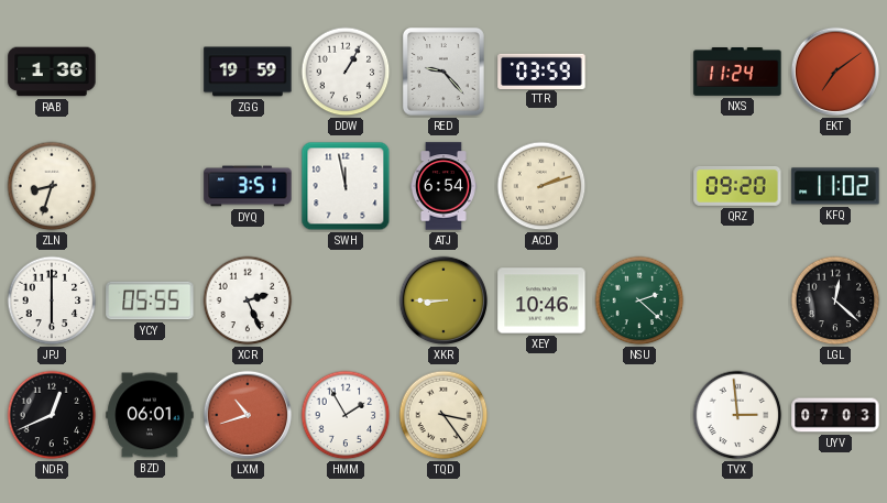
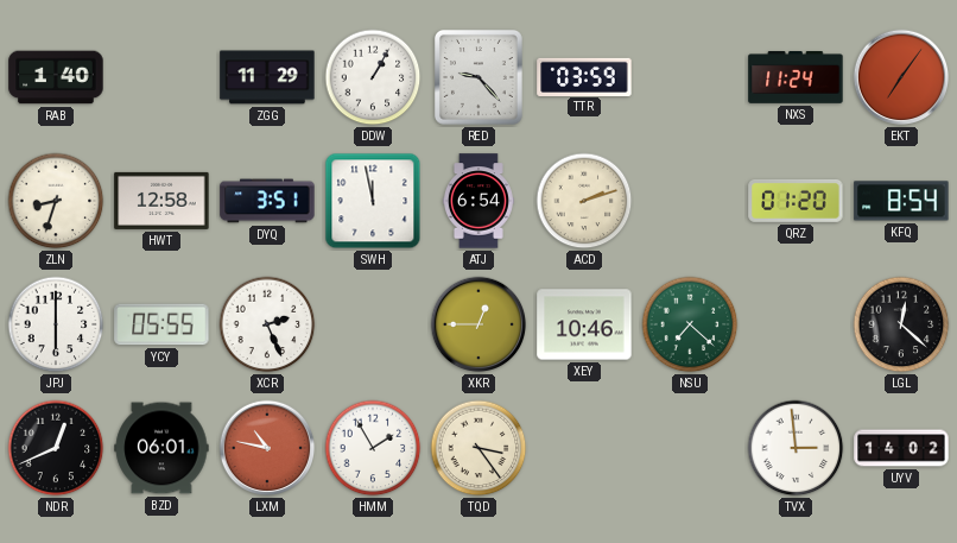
RAB: 1:36 -> 1:40
ZGG: 19:59 -> 11:29
EKT: 7:09 -> 7:06
HWT: none -> 12:58
QRZ: 09:20 -> 01:20
KFQ: 11:02 -> 8:54
XKR: 8:45 -> 12:45
NSU: 2:22 -> 7:22
LXM: 10:42 -> 10:47
UYV: 07:03 -> 14:02
